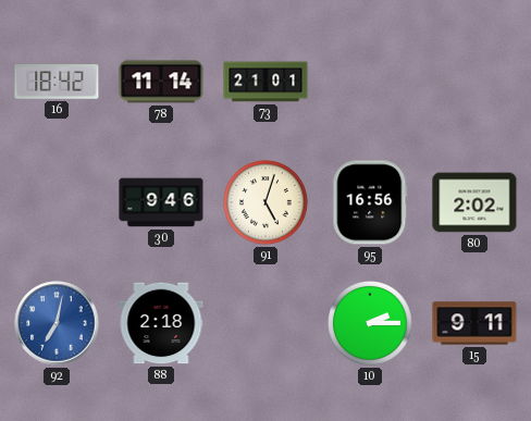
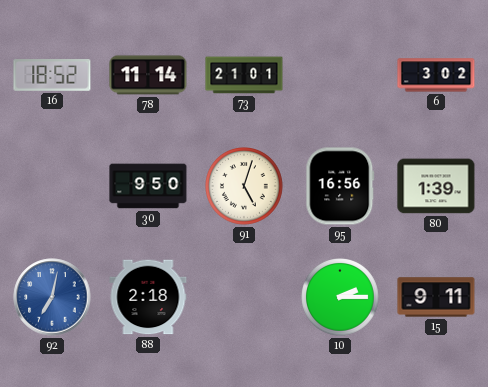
16: 18:42 -> 18:52
6: none -> 3:02
30: 9:46 -> 9:50
80: 2:02 -> 1:39
